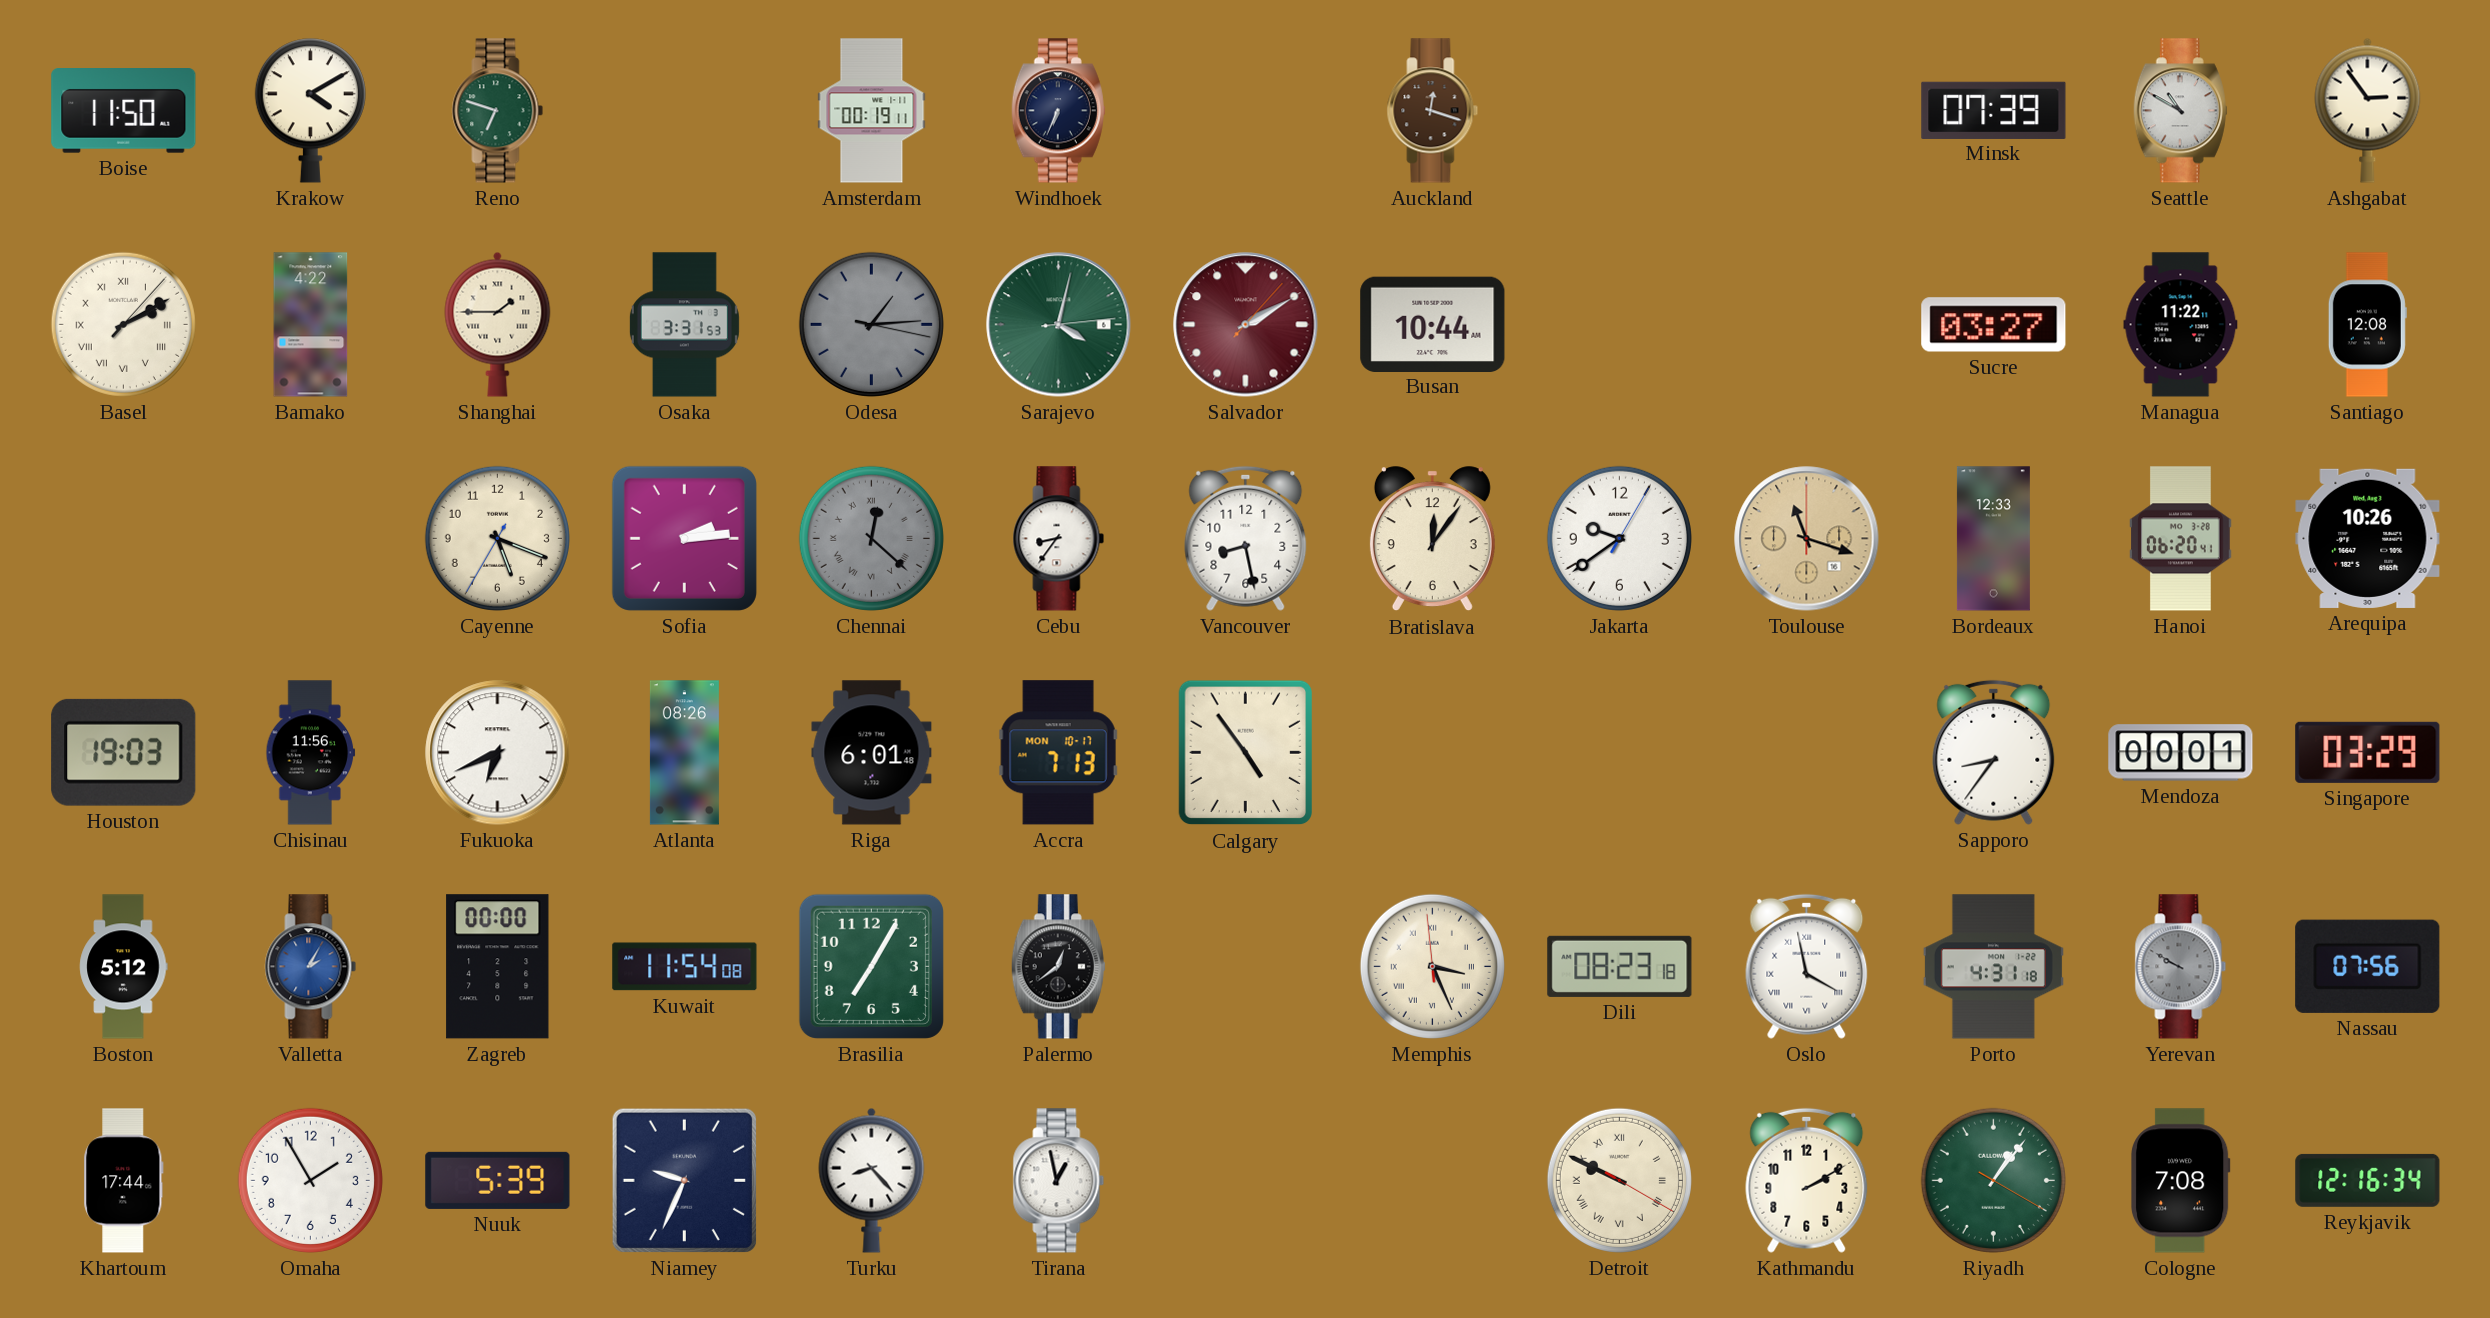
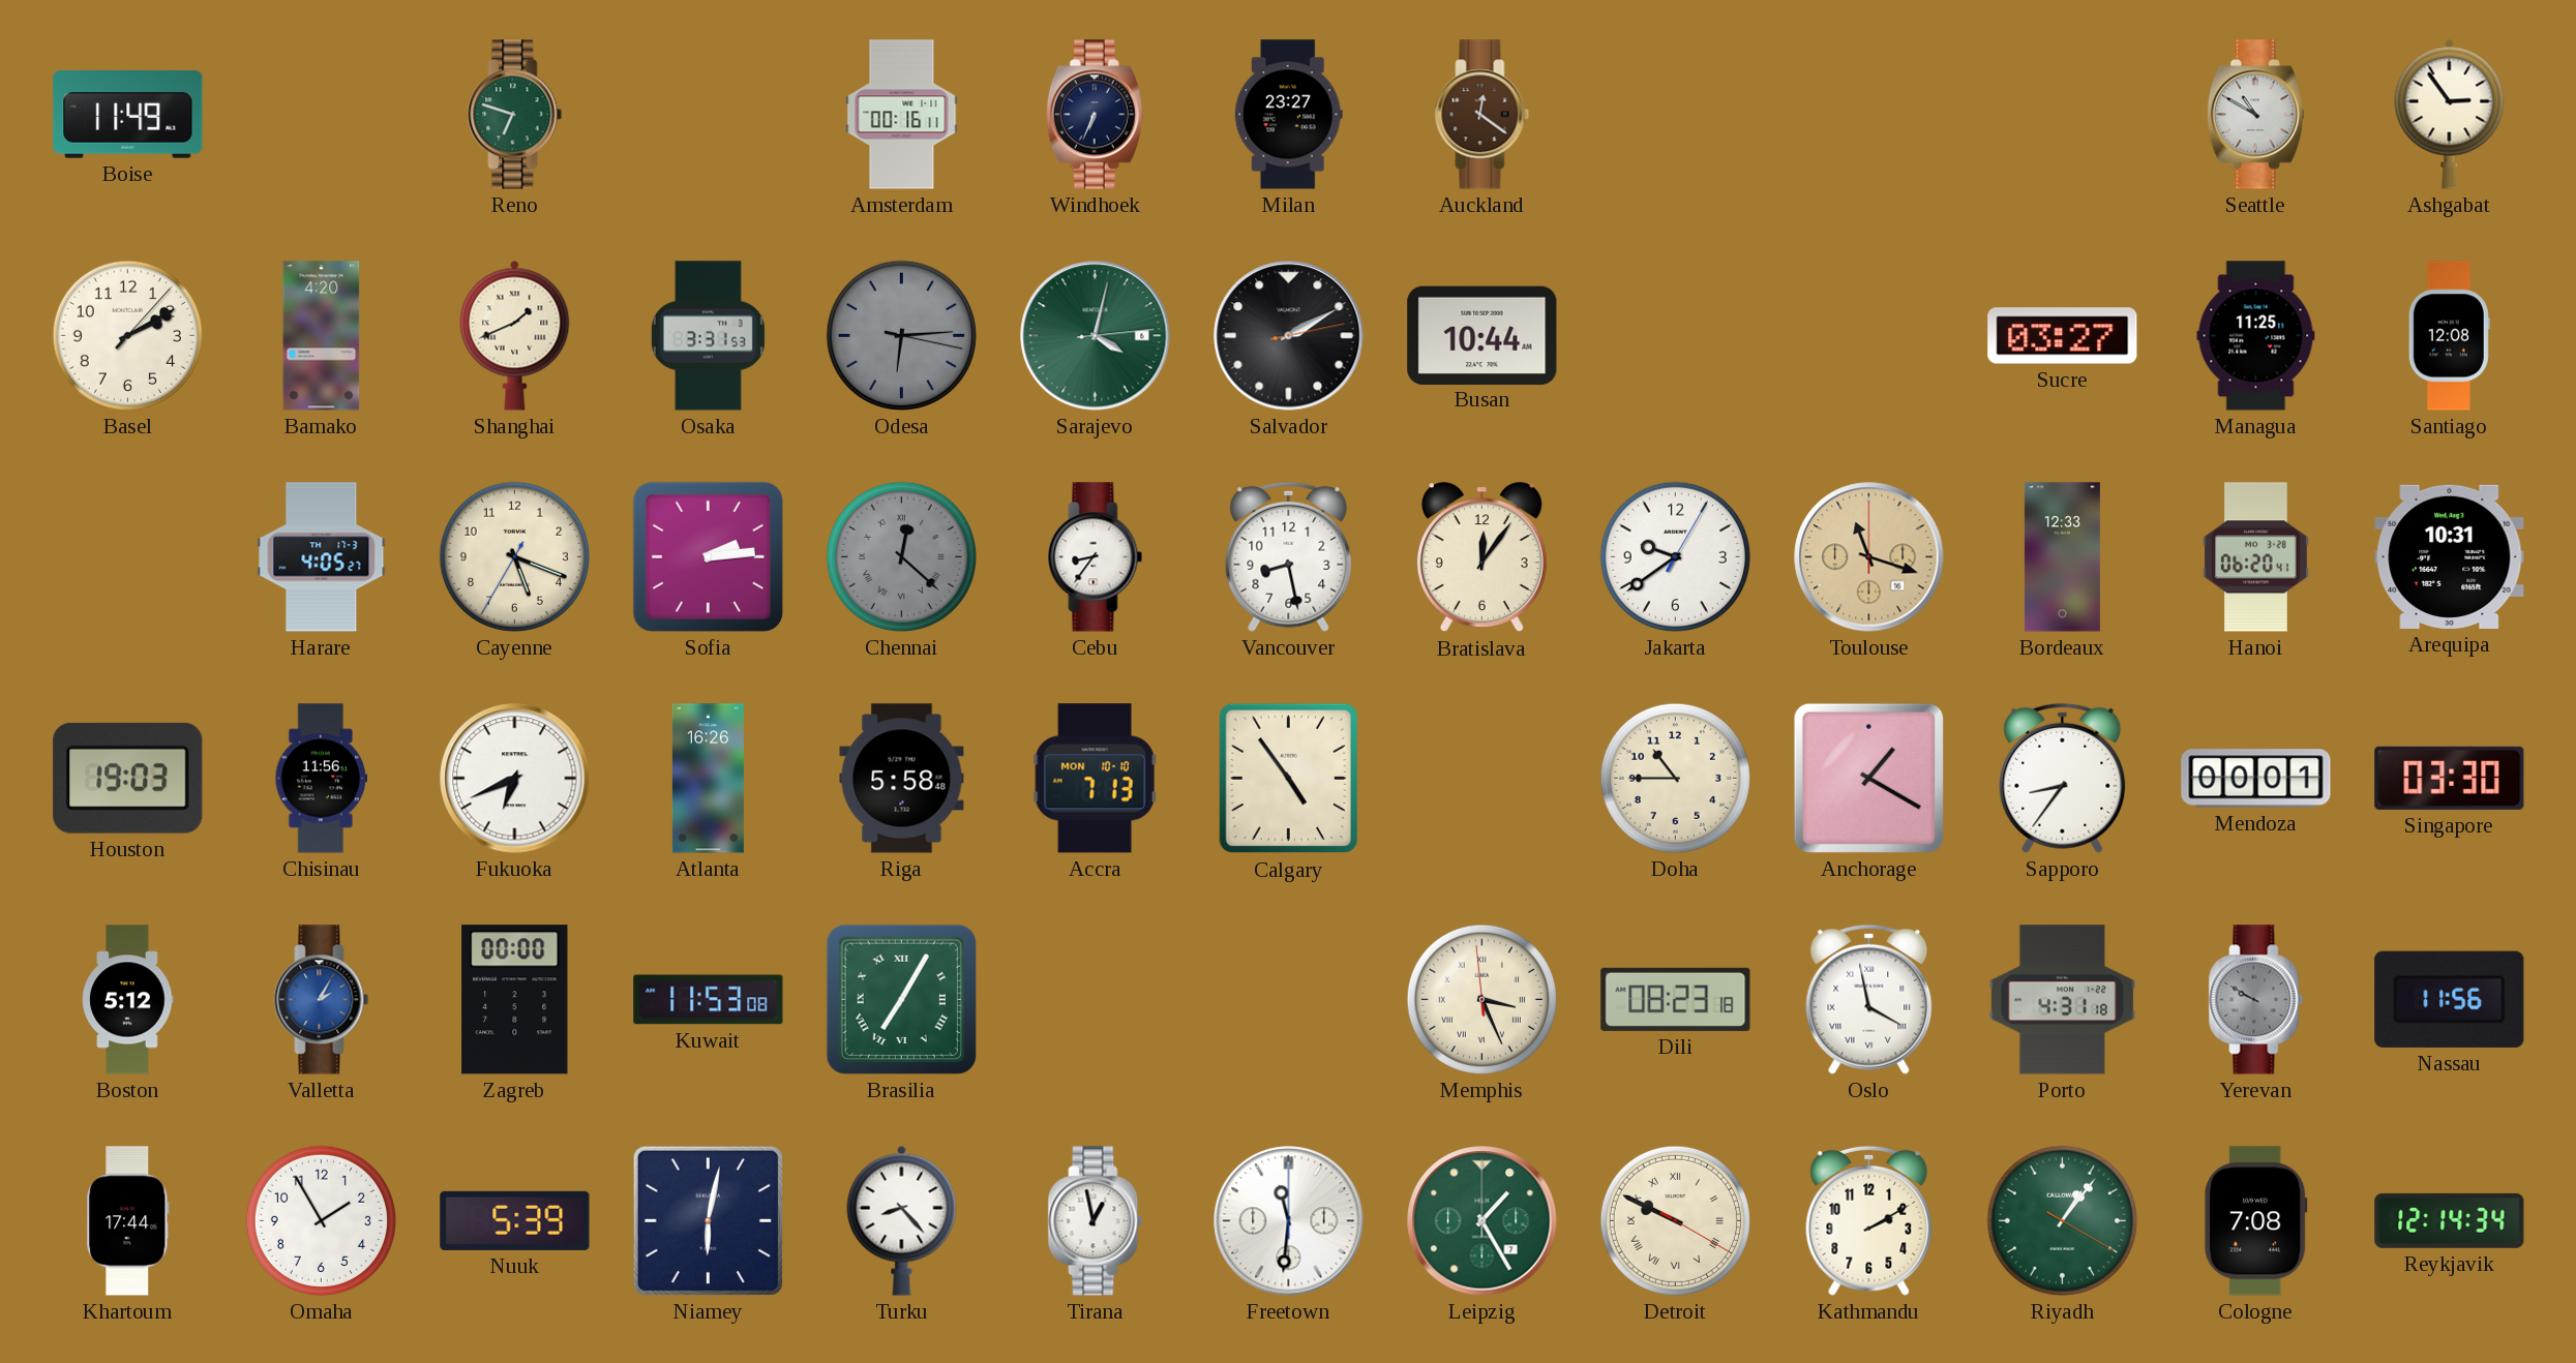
Boise: 11:50 -> 11:49
Krakow: 4:10 -> none
Amsterdam: 00:19 -> 00:16
Milan: none -> 23:27
Auckland: 12:18 -> 12:21
Minsk: 07:39 -> none
Basel numerals: Roman -> Arabic
Bamako: 4:22 -> 4:20
Shanghai: 1:45 -> 1:41
Odesa: 1:14 -> 6:14
Salvador: 2:10:07 -> 2:10:13
Salvador dial: burgundy -> black
Managua: 11:22 -> 11:25
Harare: none -> 4:05
Arequipa: 10:26 -> 10:31
Atlanta: 08:26 -> 16:26
Riga: 6:01 -> 5:58
Accra date: MON 10-17 -> MON 10-10
Doha: none -> 10:45
Anchorage: none -> 1:20
Singapore: 03:29 -> 03:30
Kuwait: 11:54 -> 11:53
Brasilia numerals: Arabic -> Roman
Palermo: 12:39 -> none
Nassau: 07:56 -> 11:56
Niamey: 9:34 -> 6:02
Freetown: none -> 11:31
Leipzig: none -> 1:25
Reykjavik: 12:16 -> 12:14
